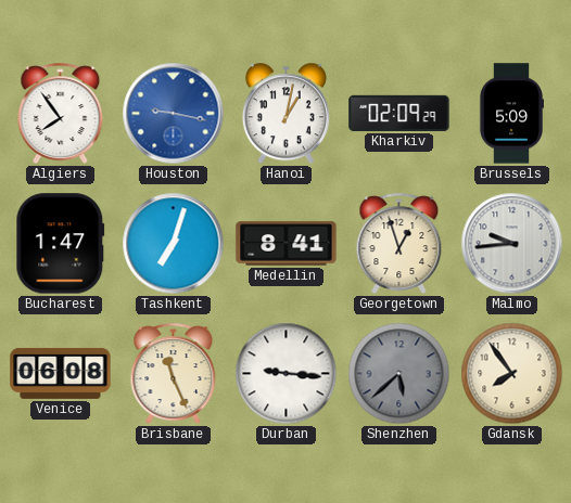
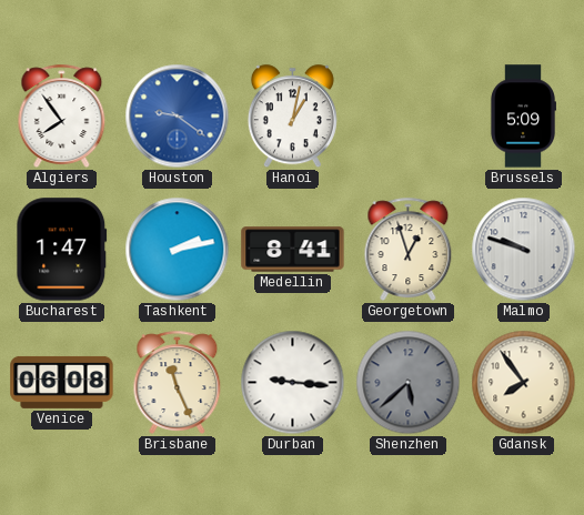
Houston: 9:17 -> 9:21
Kharkiv: 02:09 -> none
Tashkent: 7:03 -> 2:13
Malmo: 9:44 -> 9:48
